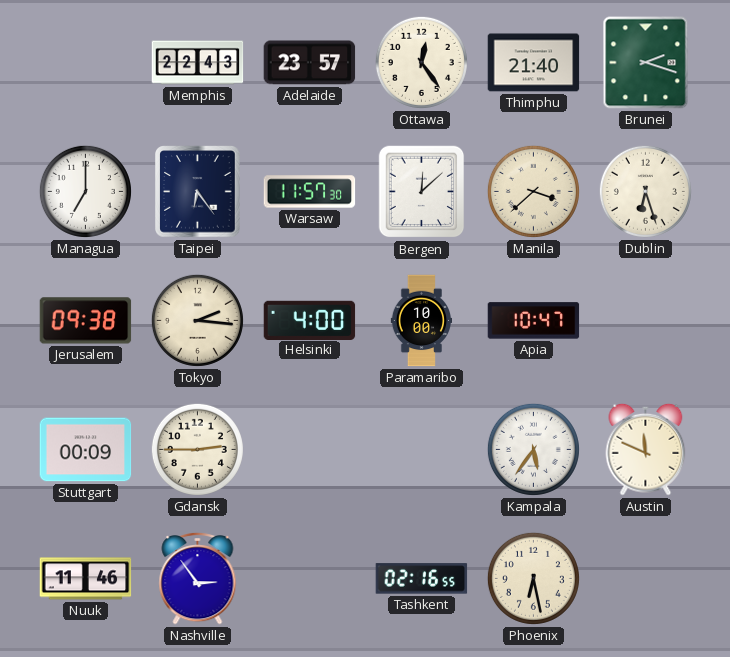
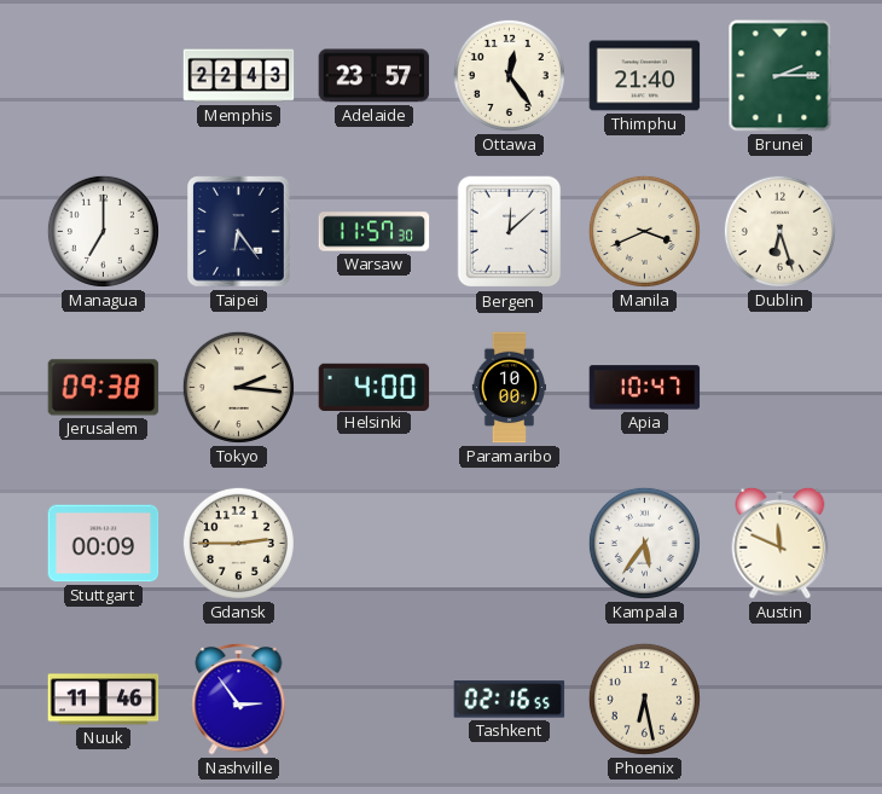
Brunei: 2:18 -> 2:15
Manila: 3:38 -> 3:41
